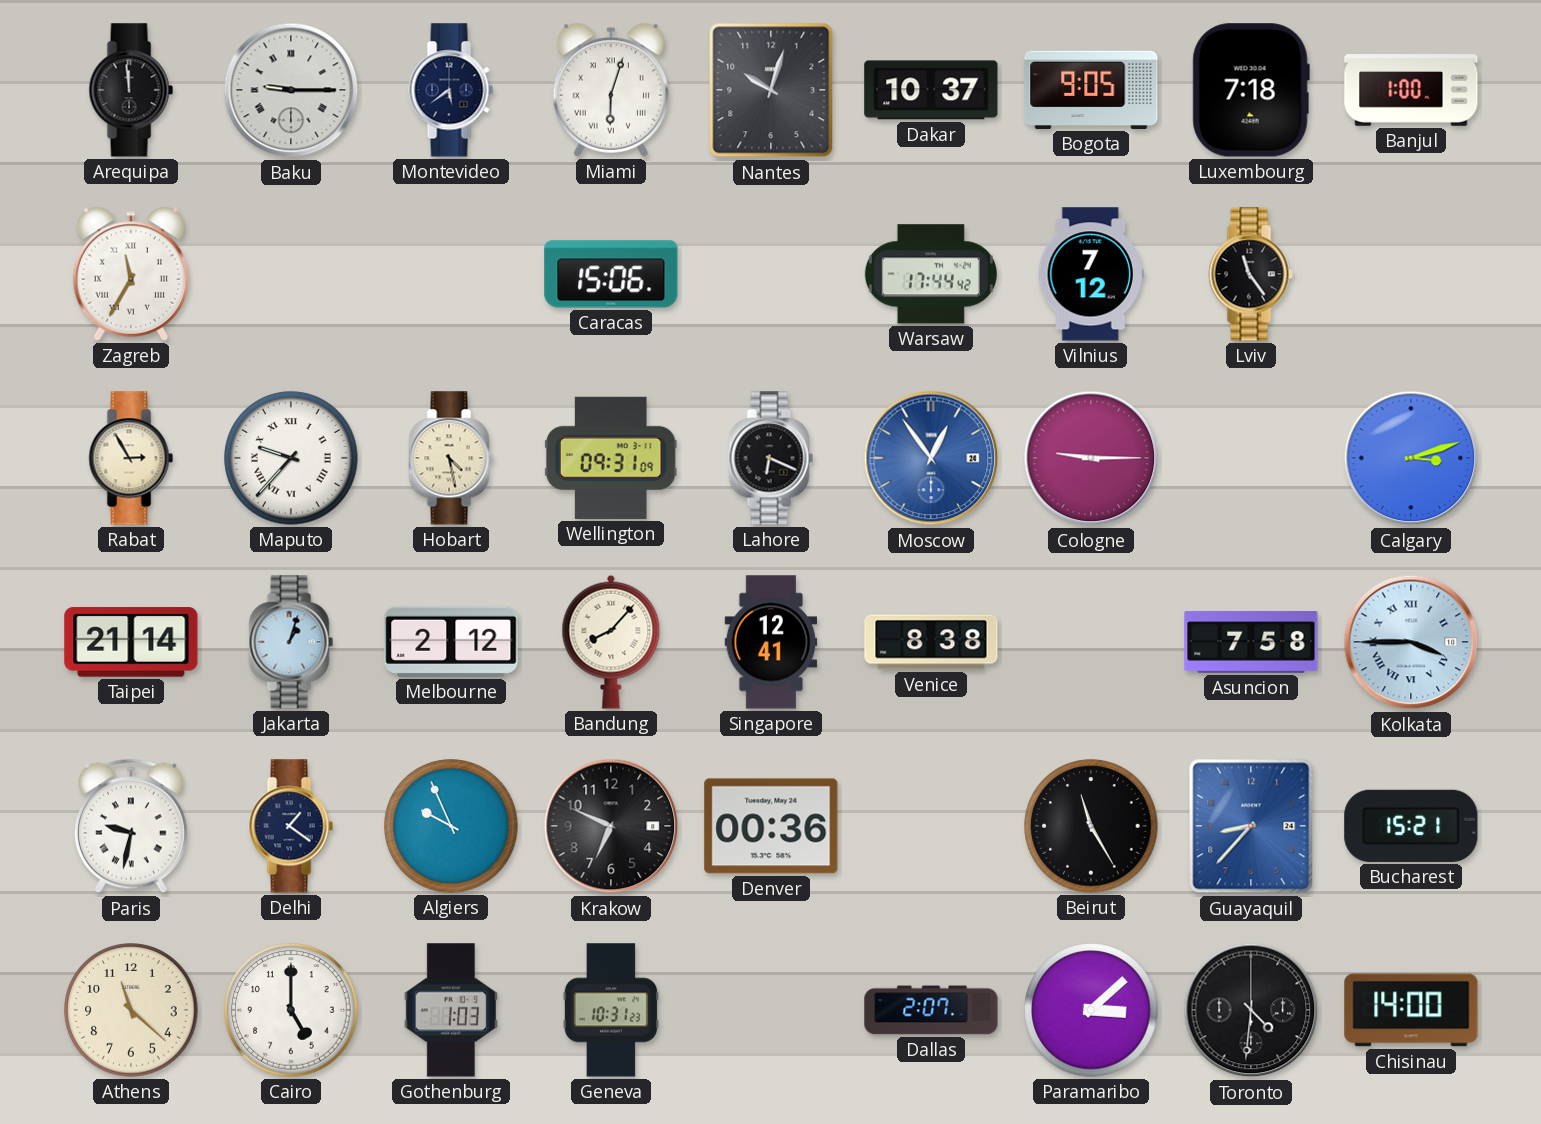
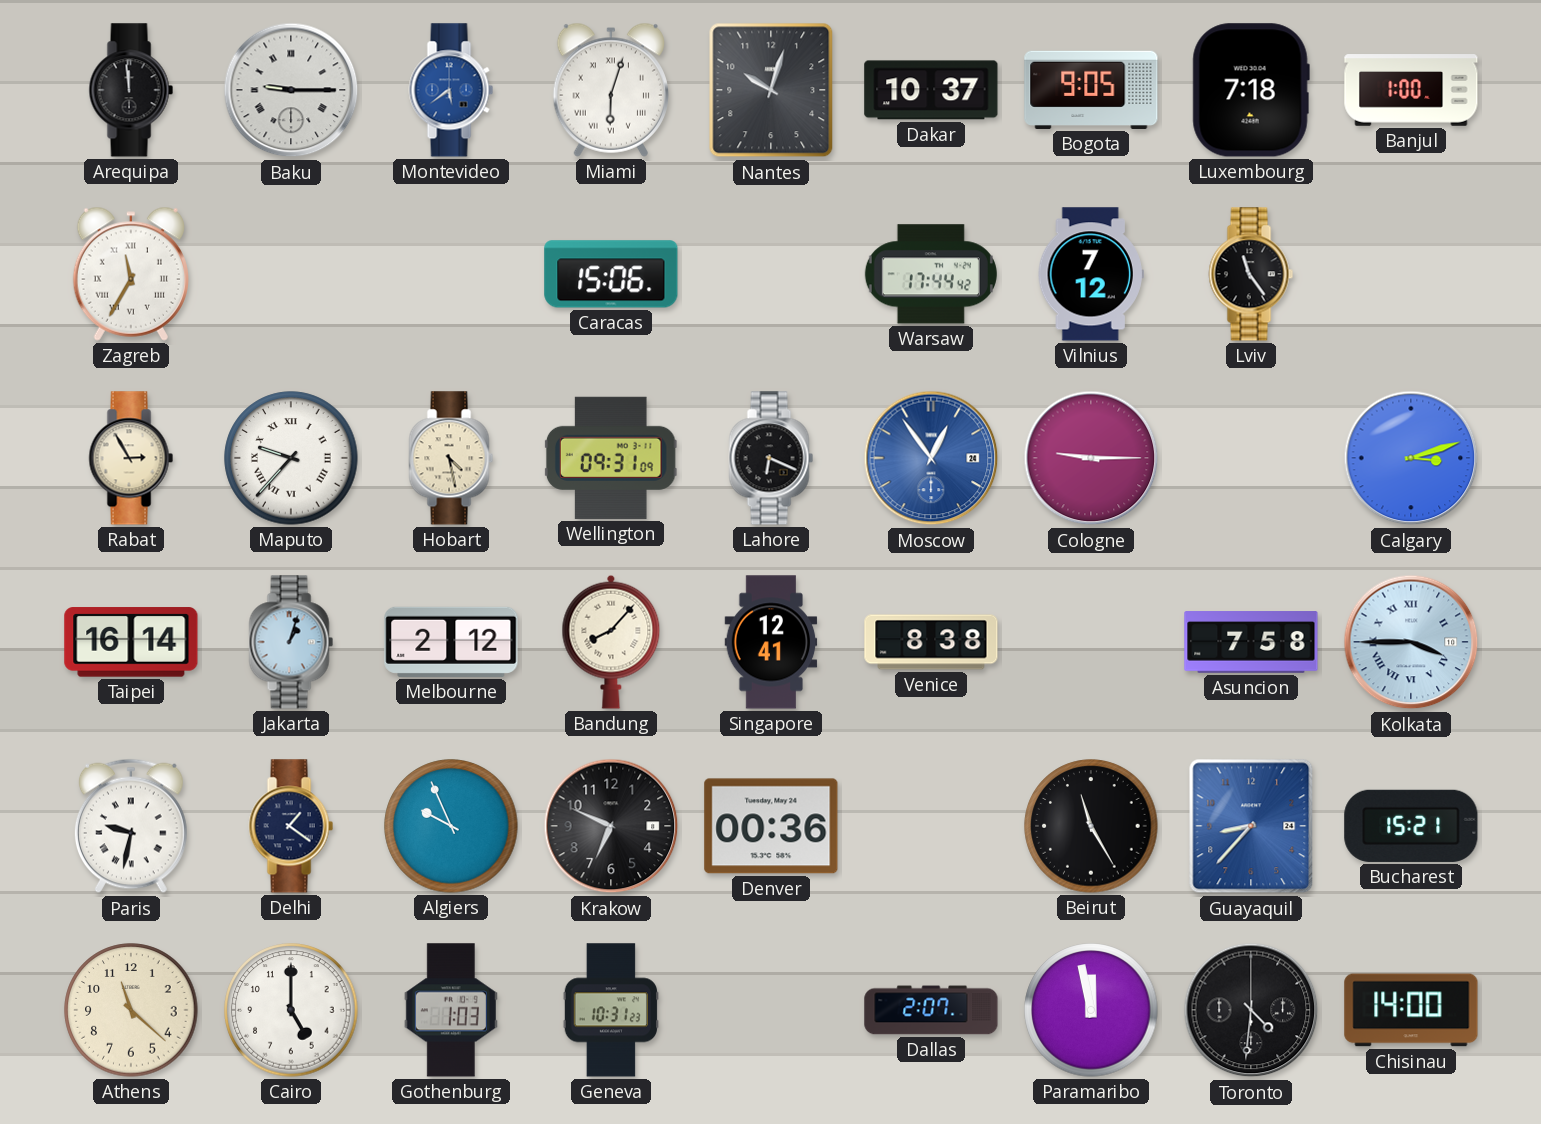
Montevideo dial: navy -> blue
Taipei: 21:14 -> 16:14
Paramaribo: 3:08 -> 11:58
